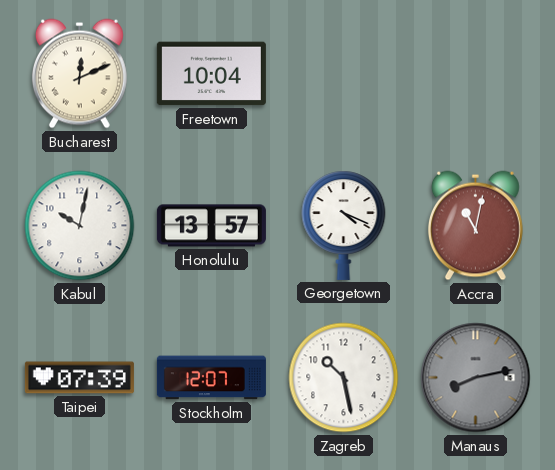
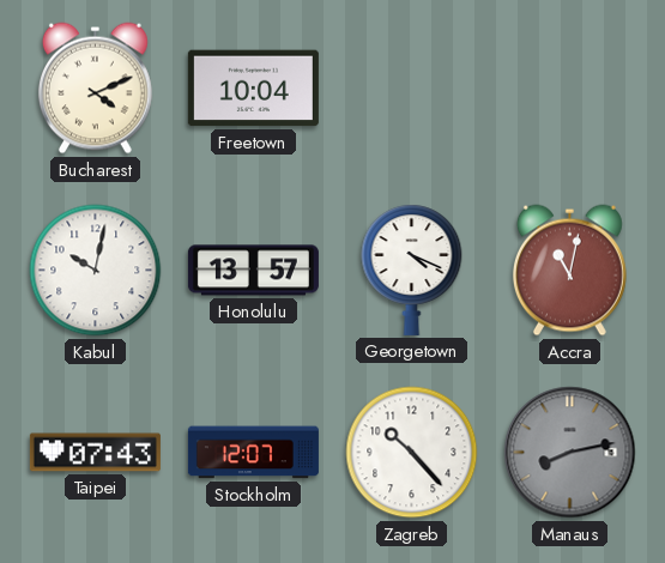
Bucharest: 12:11 -> 4:11
Taipei: 07:39 -> 07:43
Zagreb: 10:28 -> 10:23
